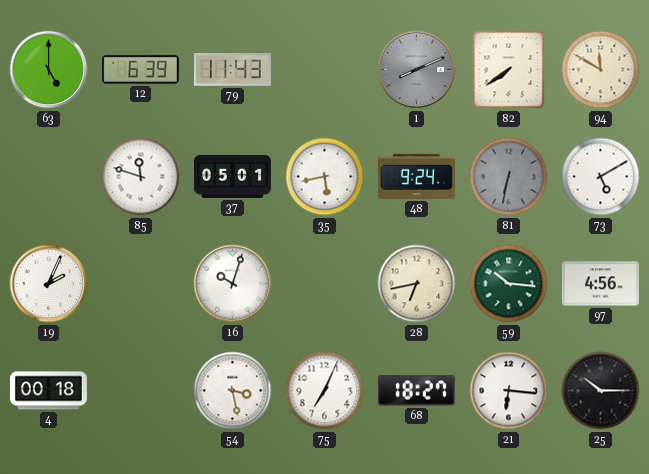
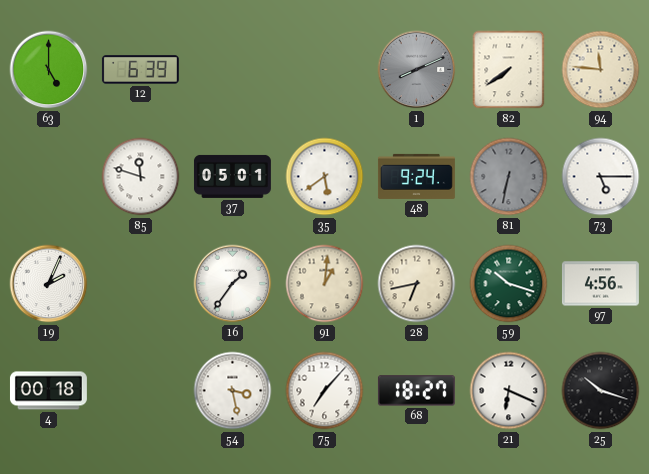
79: 11:43 -> none
94: 11:50 -> 11:46
35: 5:43 -> 5:39
73: 5:10 -> 5:15
16: 10:03 -> 1:36
91: none -> 1:01
59: 10:16 -> 10:18
75: 7:04 -> 7:07
21: 6:16 -> 6:19
25: 10:15 -> 10:18
